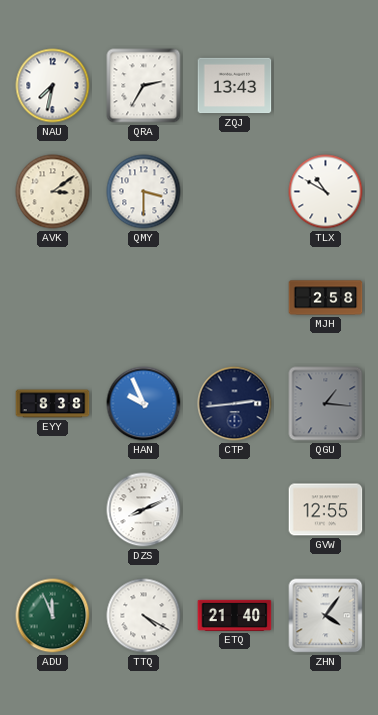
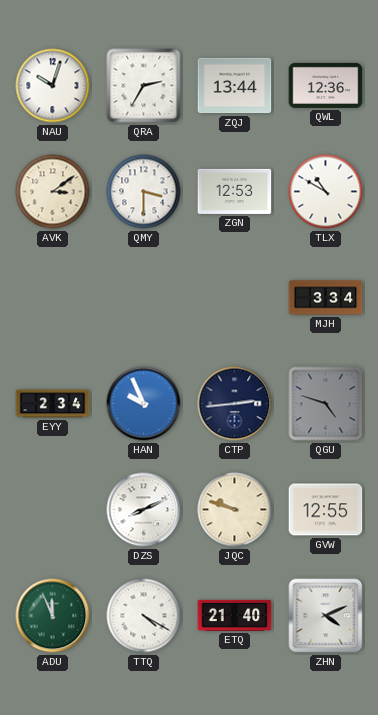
NAU: 7:32 -> 10:03
ZQJ: 13:43 -> 13:44
QWL: none -> 12:36
ZGN: none -> 12:53
MJH: 2:58 -> 3:34
EYY: 8:38 -> 2:34
QGU: 1:16 -> 4:48
JQC: none -> 9:48
ZHN: 4:06 -> 4:11
